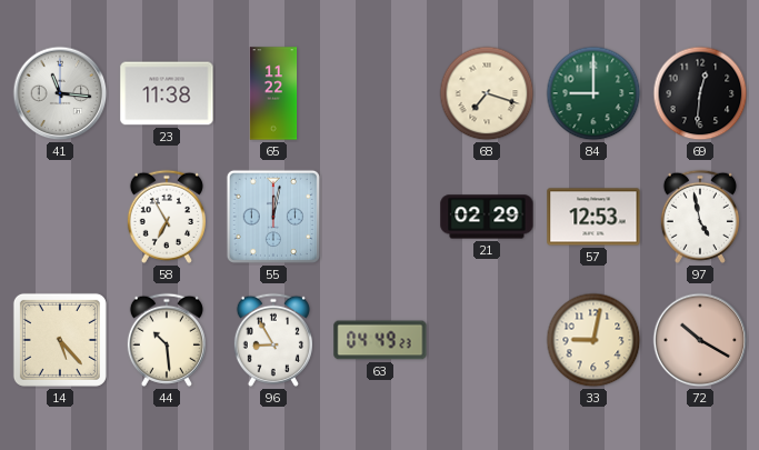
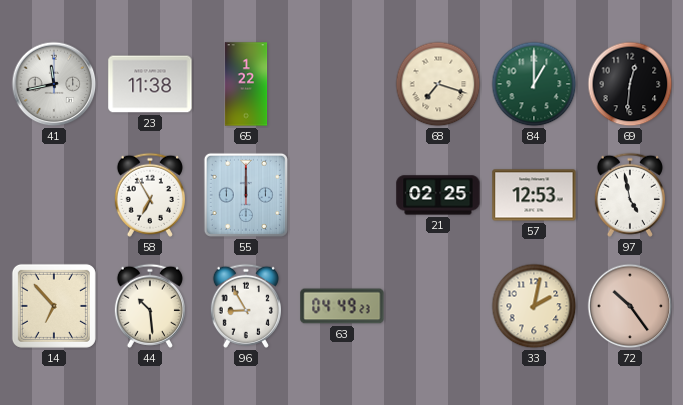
41: 11:16 -> 11:43
65: 11:22 -> 1:22
84: 9:00 -> 1:00
55: 12:02 -> 12:00
21: 02:29 -> 02:25
14: 5:23 -> 6:53
33: 9:02 -> 2:02
72: 10:20 -> 10:24
